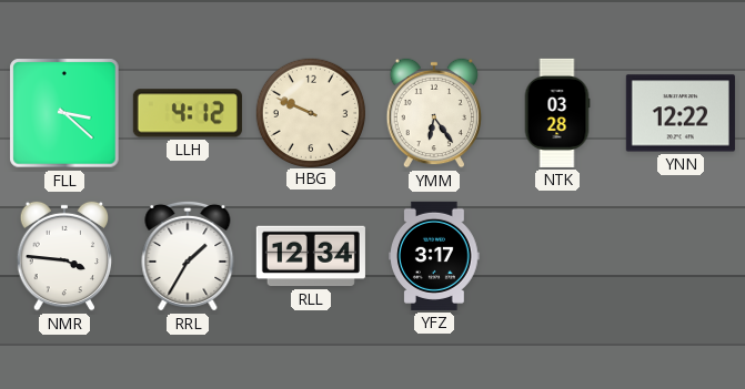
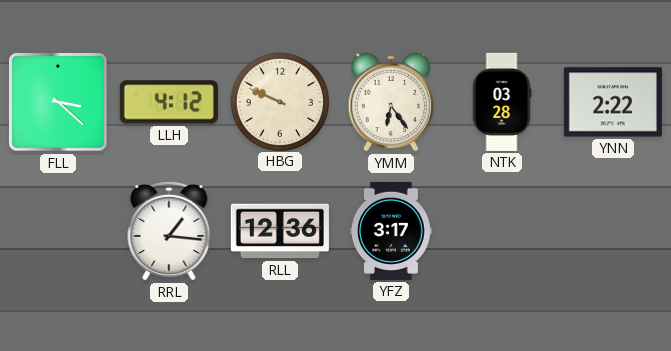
YNN: 12:22 -> 2:22
NMR: 3:46 -> none
RRL: 1:35 -> 1:16
RLL: 12:34 -> 12:36
